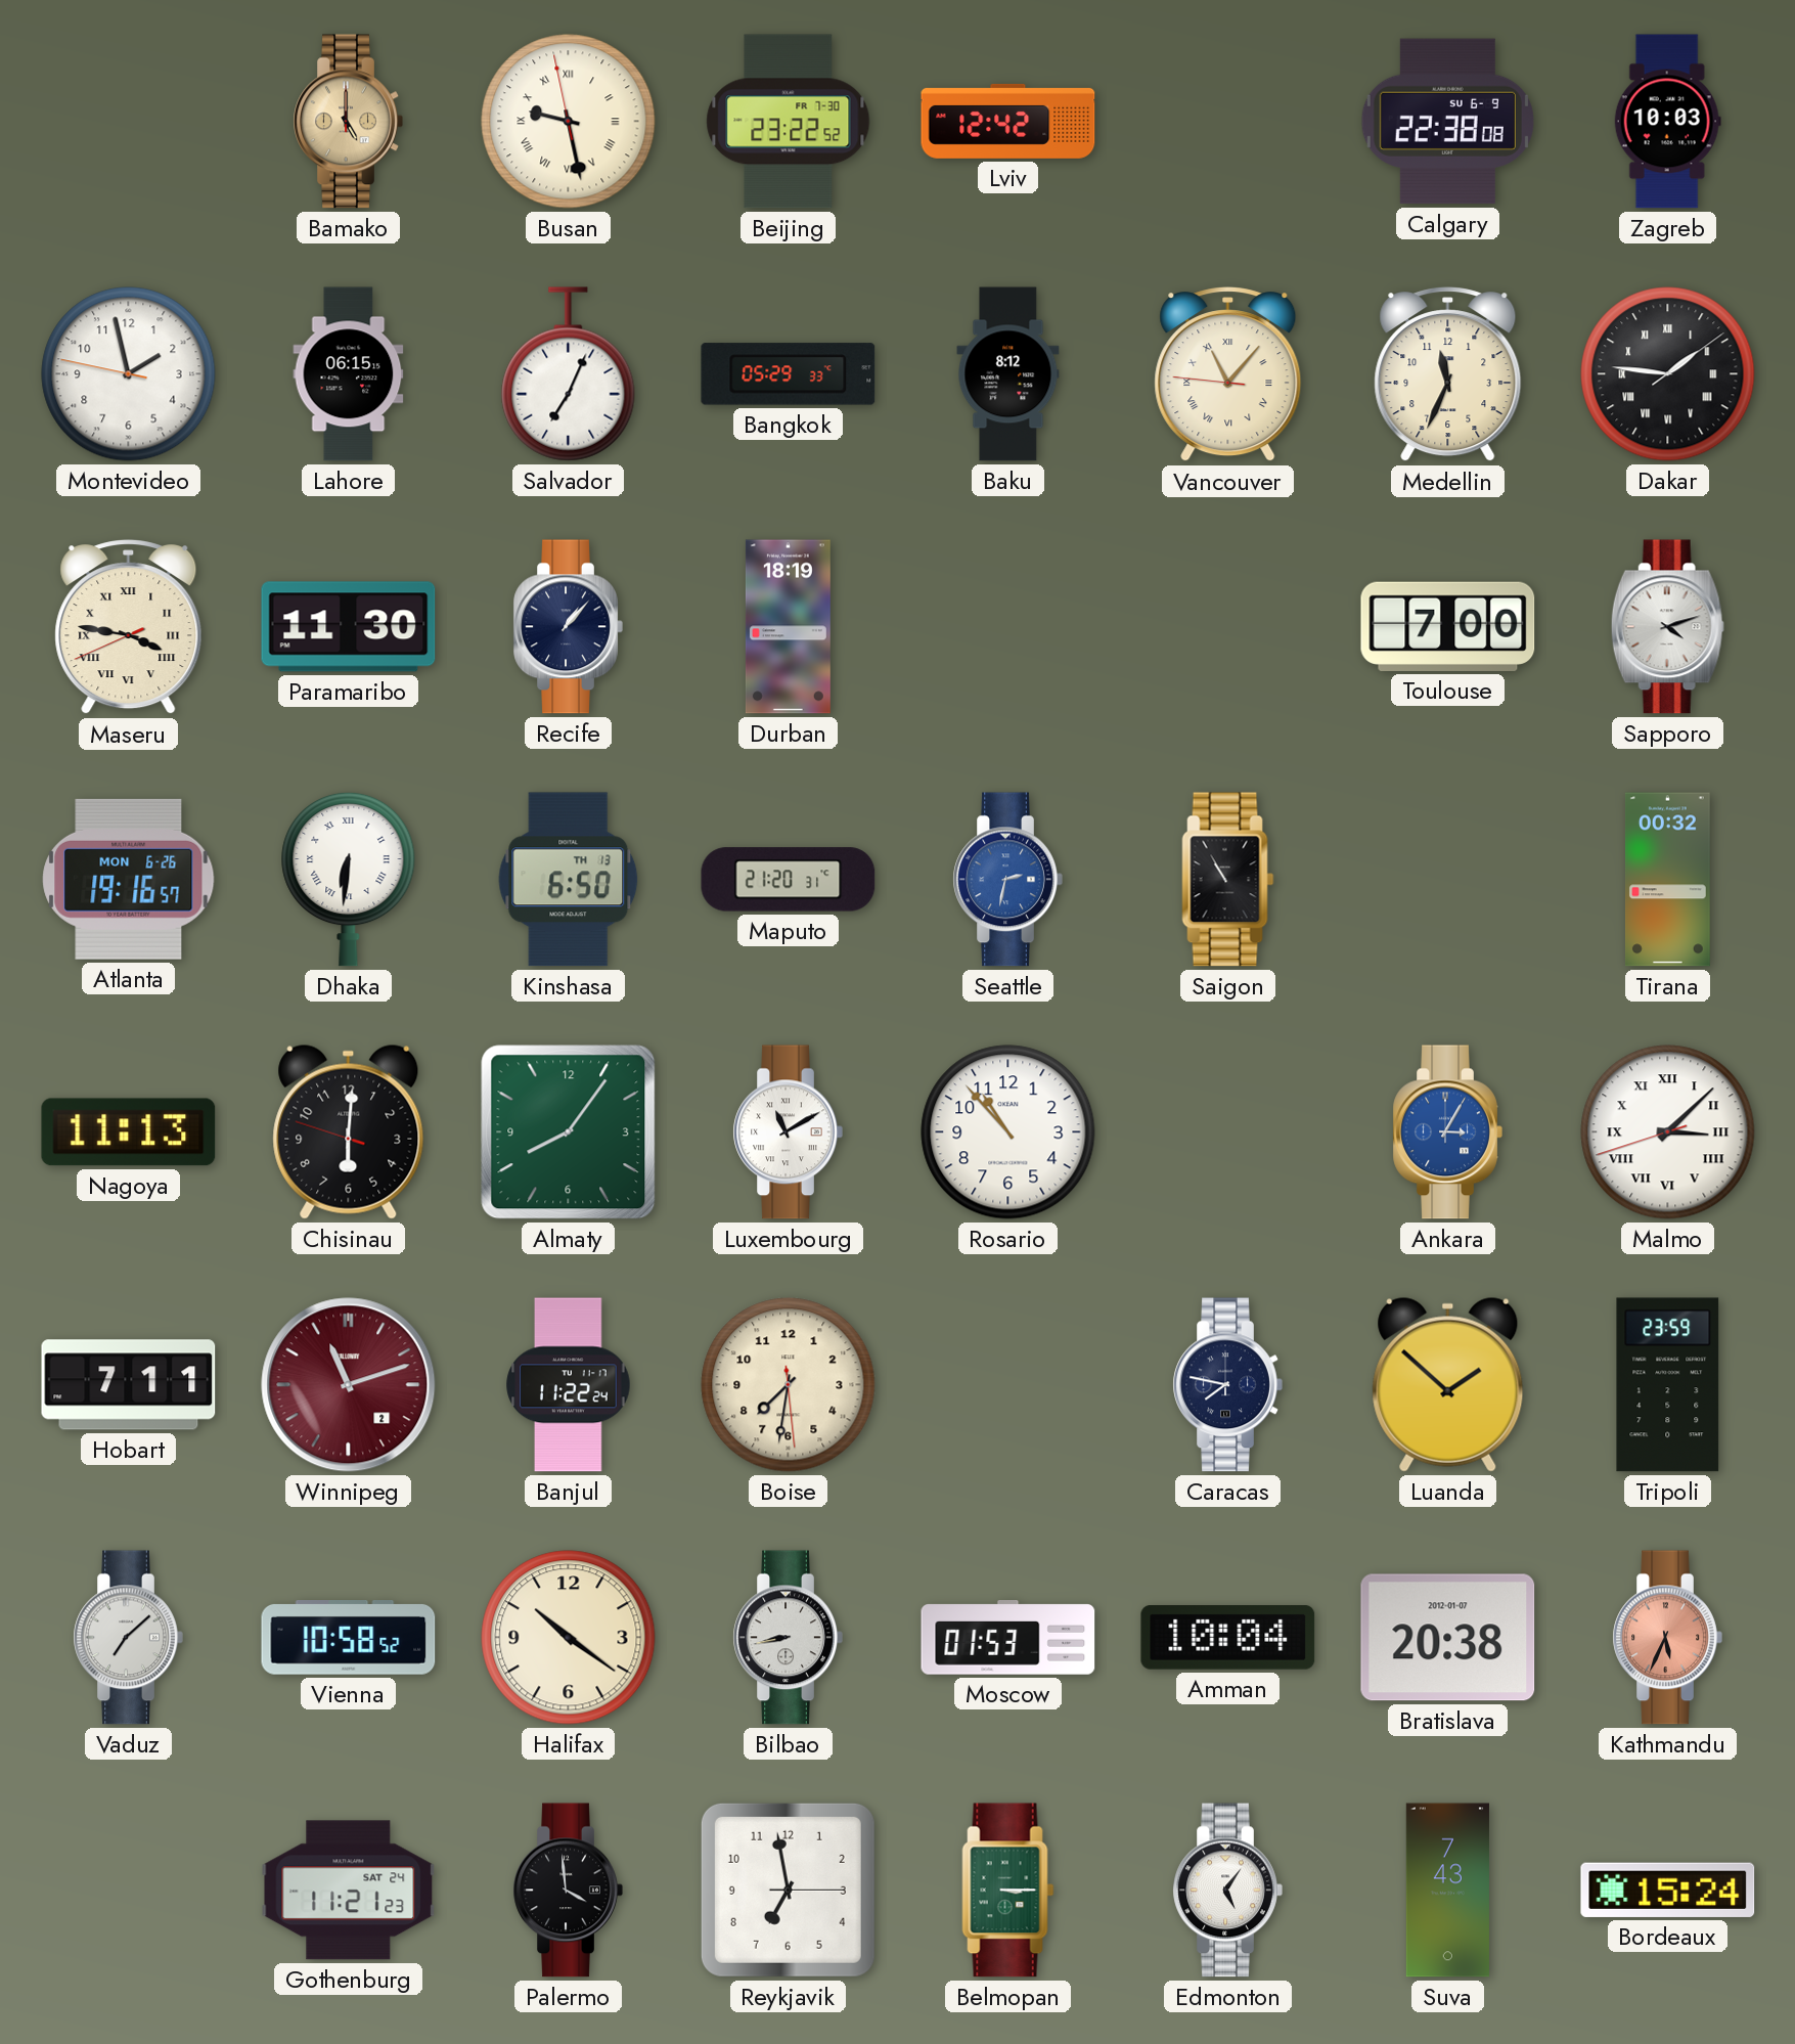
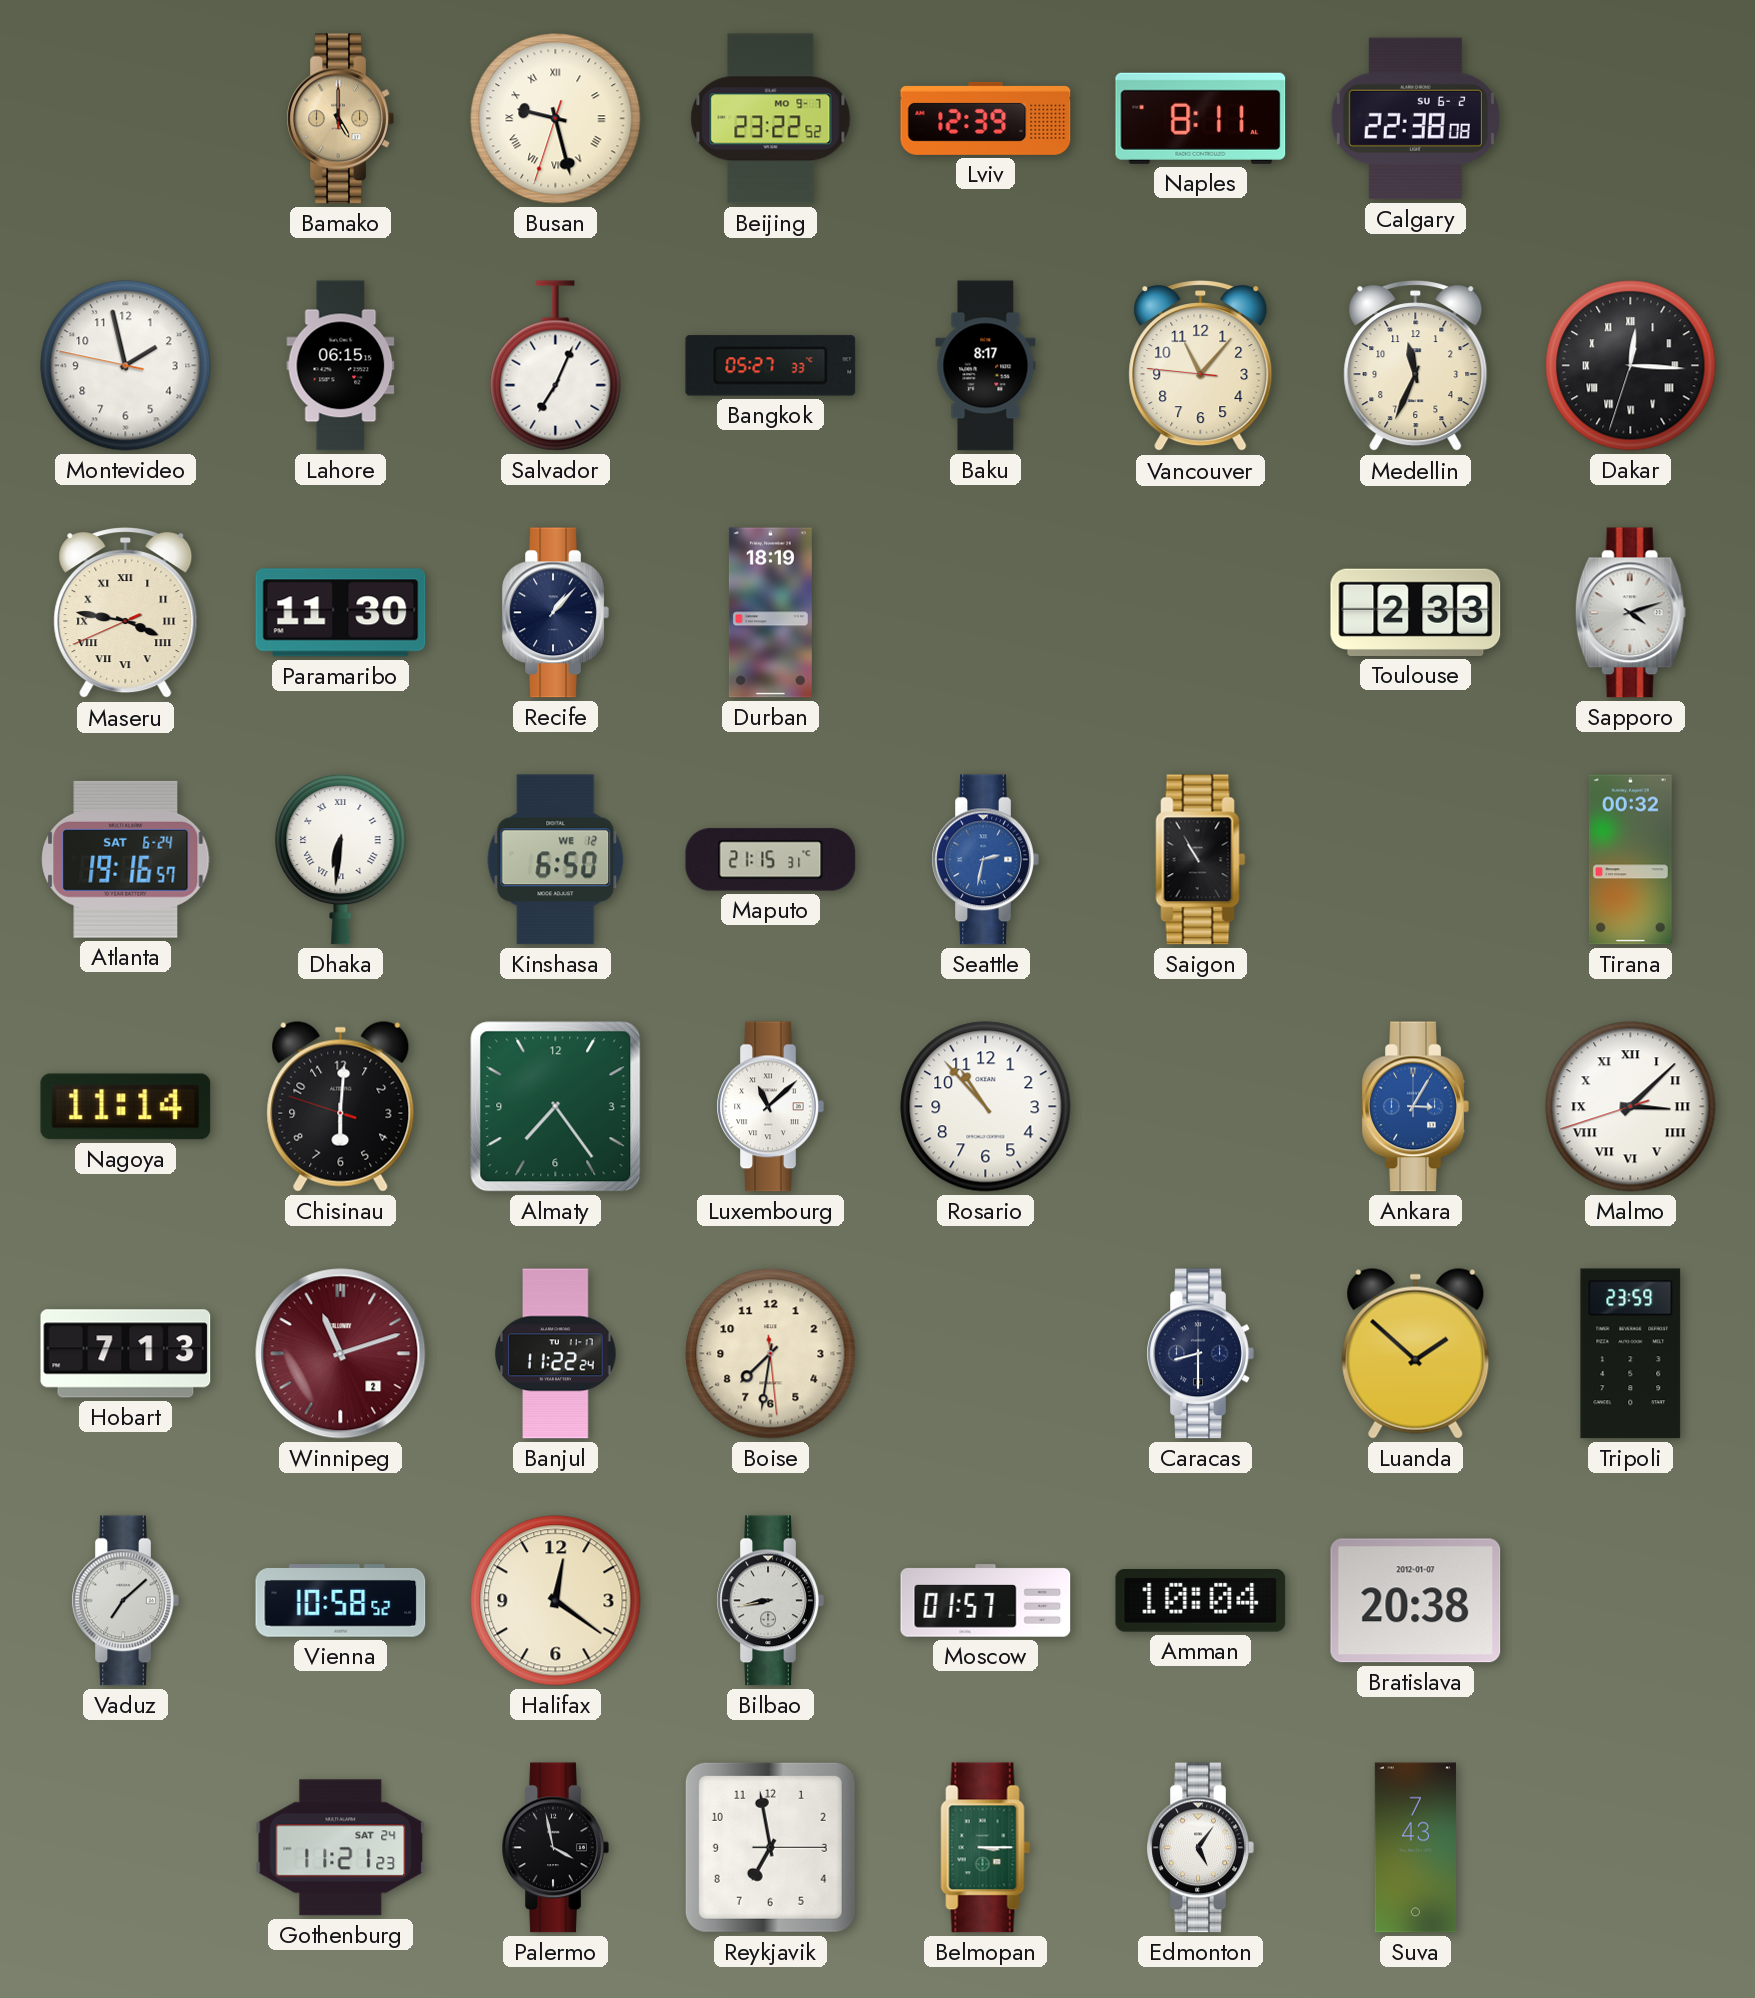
Busan: 9:27:58 -> 9:27:33
Beijing date: FR 7-30 -> MO 9-7
Lviv: 12:42 -> 12:39
Naples: none -> 8:11
Calgary date: SU 6-9 -> SU 6-2
Zagreb: 10:03 -> none
Bangkok: 05:29 -> 05:27
Baku: 8:12 -> 8:17
Vancouver numerals: Roman -> Arabic
Dakar: 1:46 -> 12:15
Toulouse: 7:00 -> 2:33
Atlanta date: MON 6-26 -> SAT 6-24
Kinshasa date: TH 13 -> WE 12
Maputo: 21:20 -> 21:15
Nagoya: 11:13 -> 11:14
Almaty: 8:06 -> 7:24
Luxembourg: 11:10 -> 11:08
Hobart: 7:11 -> 7:13
Caracas: 7:47 -> 8:30
Halifax: 10:21 -> 12:21
Moscow: 01:53 -> 01:57
Kathmandu: 5:34 -> none
Palermo: 3:59 -> 3:58
Bordeaux: 15:24 -> none
